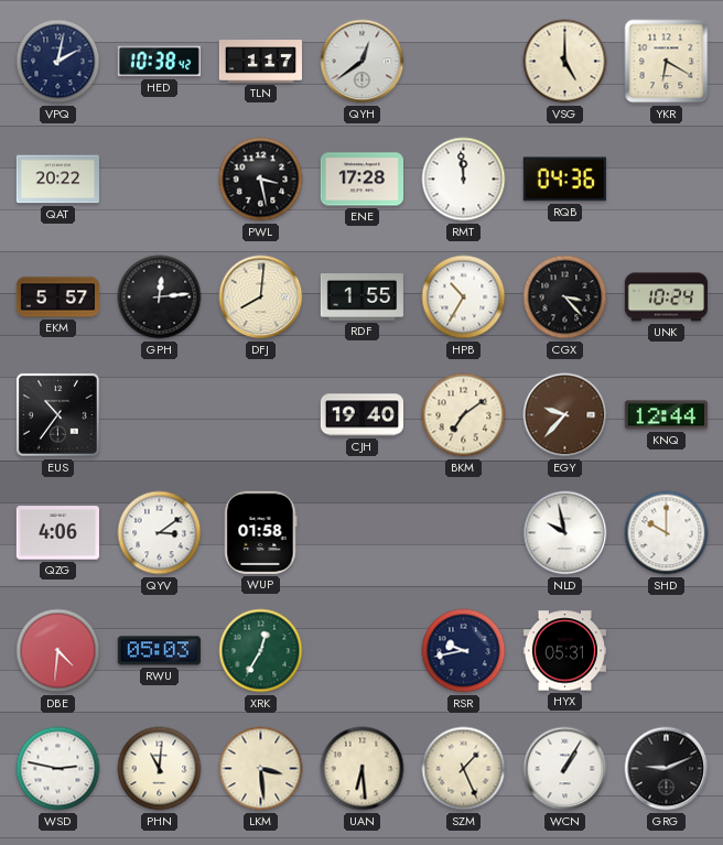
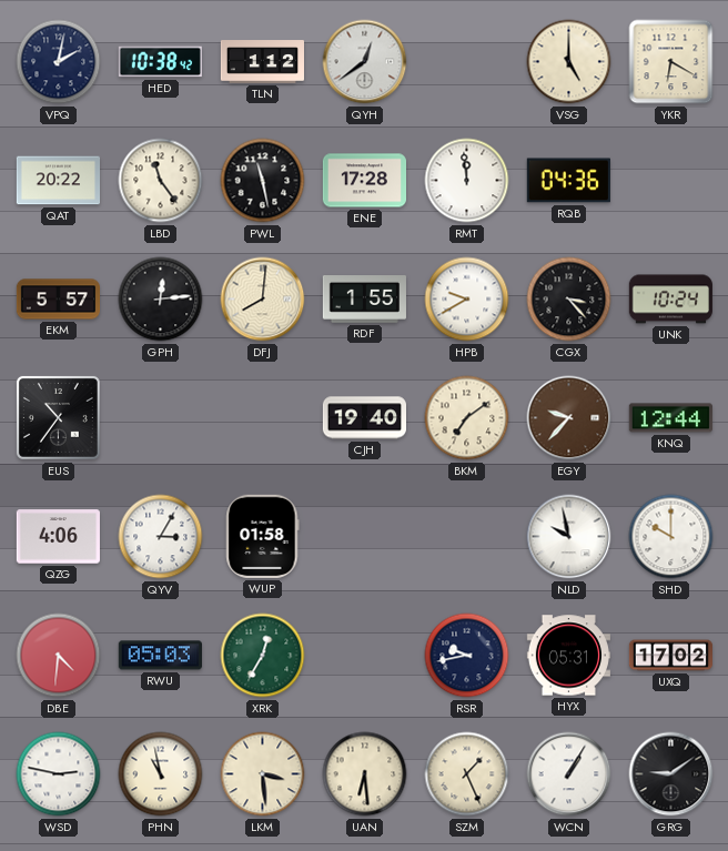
TLN: 1:17 -> 1:12
LBD: none -> 11:24
PWL: 3:28 -> 11:28
HPB: 10:35 -> 9:40
QYV: 3:09 -> 3:05
UXQ: none -> 17:02
PHN: 11:01 -> 10:58
GRG: 9:11 -> 9:09
